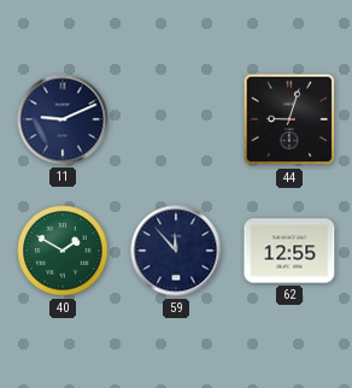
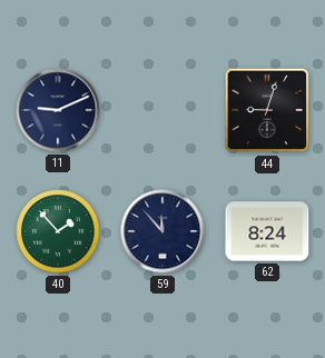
40: 1:50 -> 1:53
62: 12:55 -> 8:24
